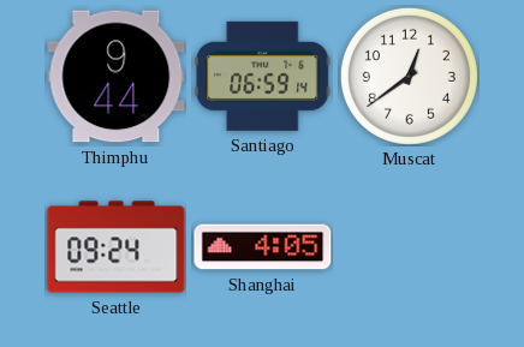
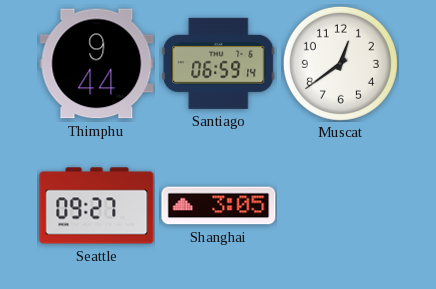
Seattle: 09:24 -> 09:27
Shanghai: 4:05 -> 3:05
